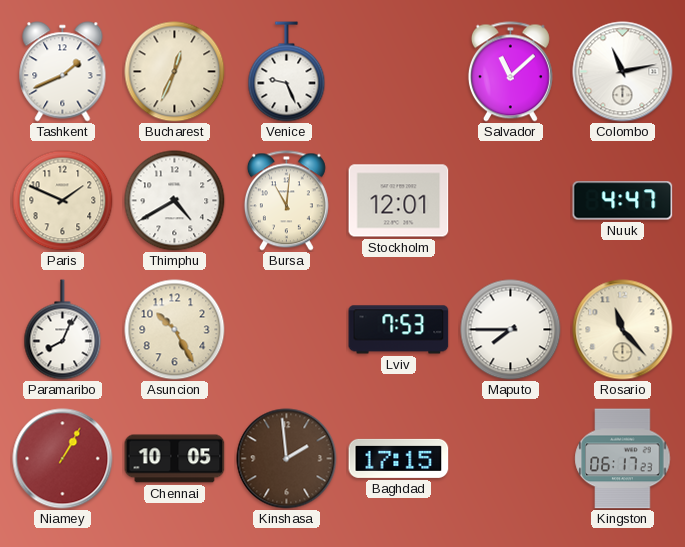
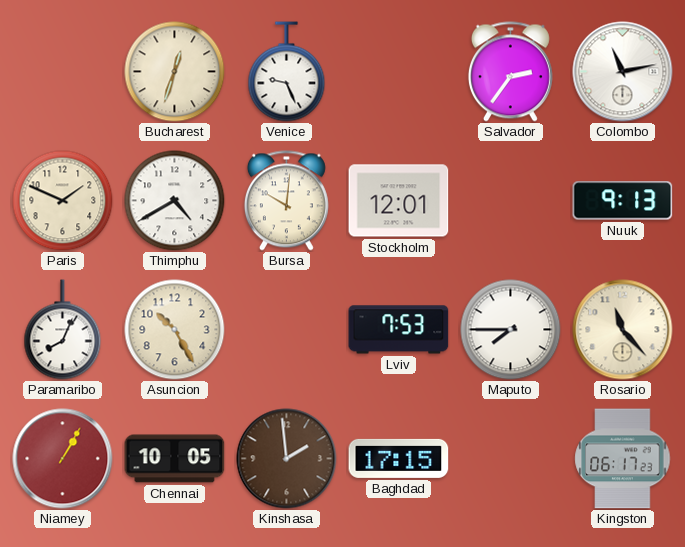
Tashkent: 1:41 -> none
Bucharest: 12:34 -> 12:33
Salvador: 11:08 -> 2:36
Bursa: 11:01 -> 10:01
Nuuk: 4:47 -> 9:13
